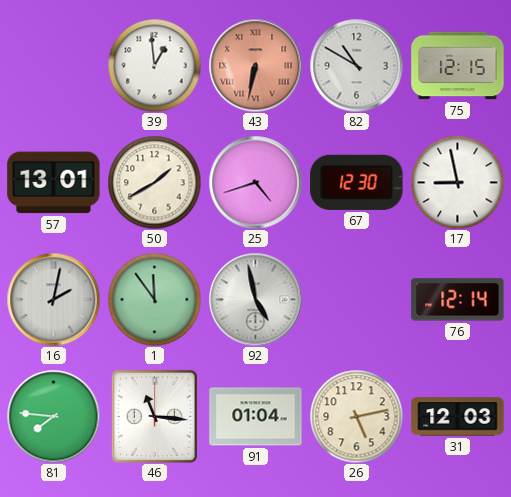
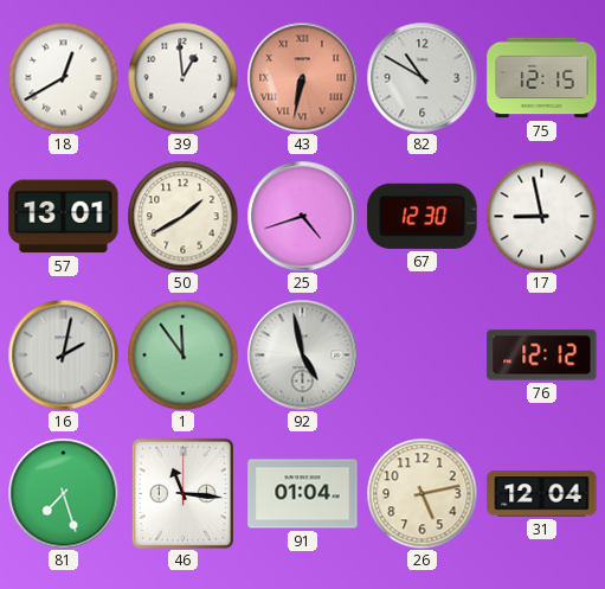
18: none -> 12:40
76: 12:14 -> 12:12
81: 7:46 -> 7:27
31: 12:03 -> 12:04
